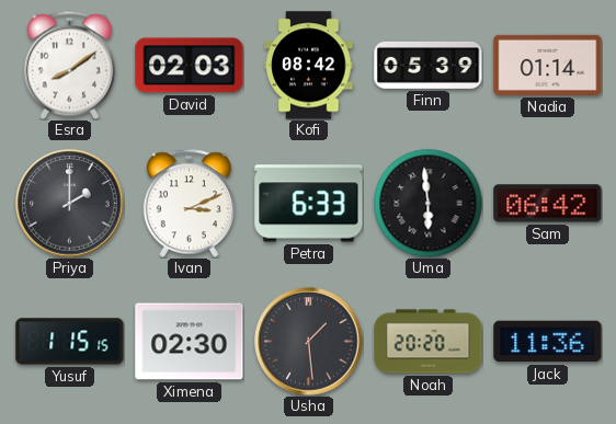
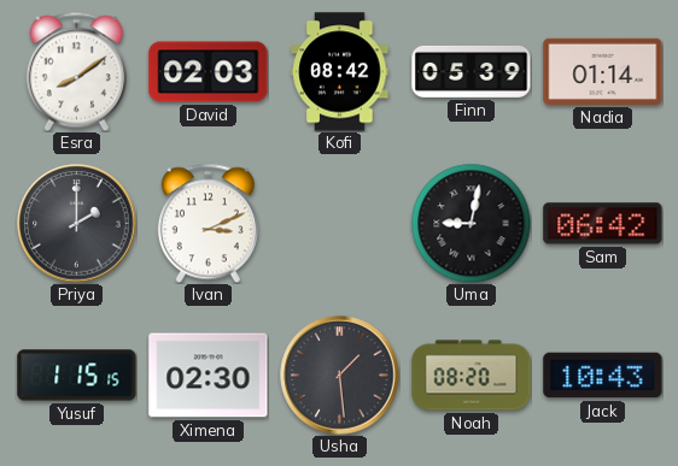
Petra: 6:33 -> none
Uma: 5:59 -> 9:02
Noah: 20:20 -> 08:20
Jack: 11:36 -> 10:43
